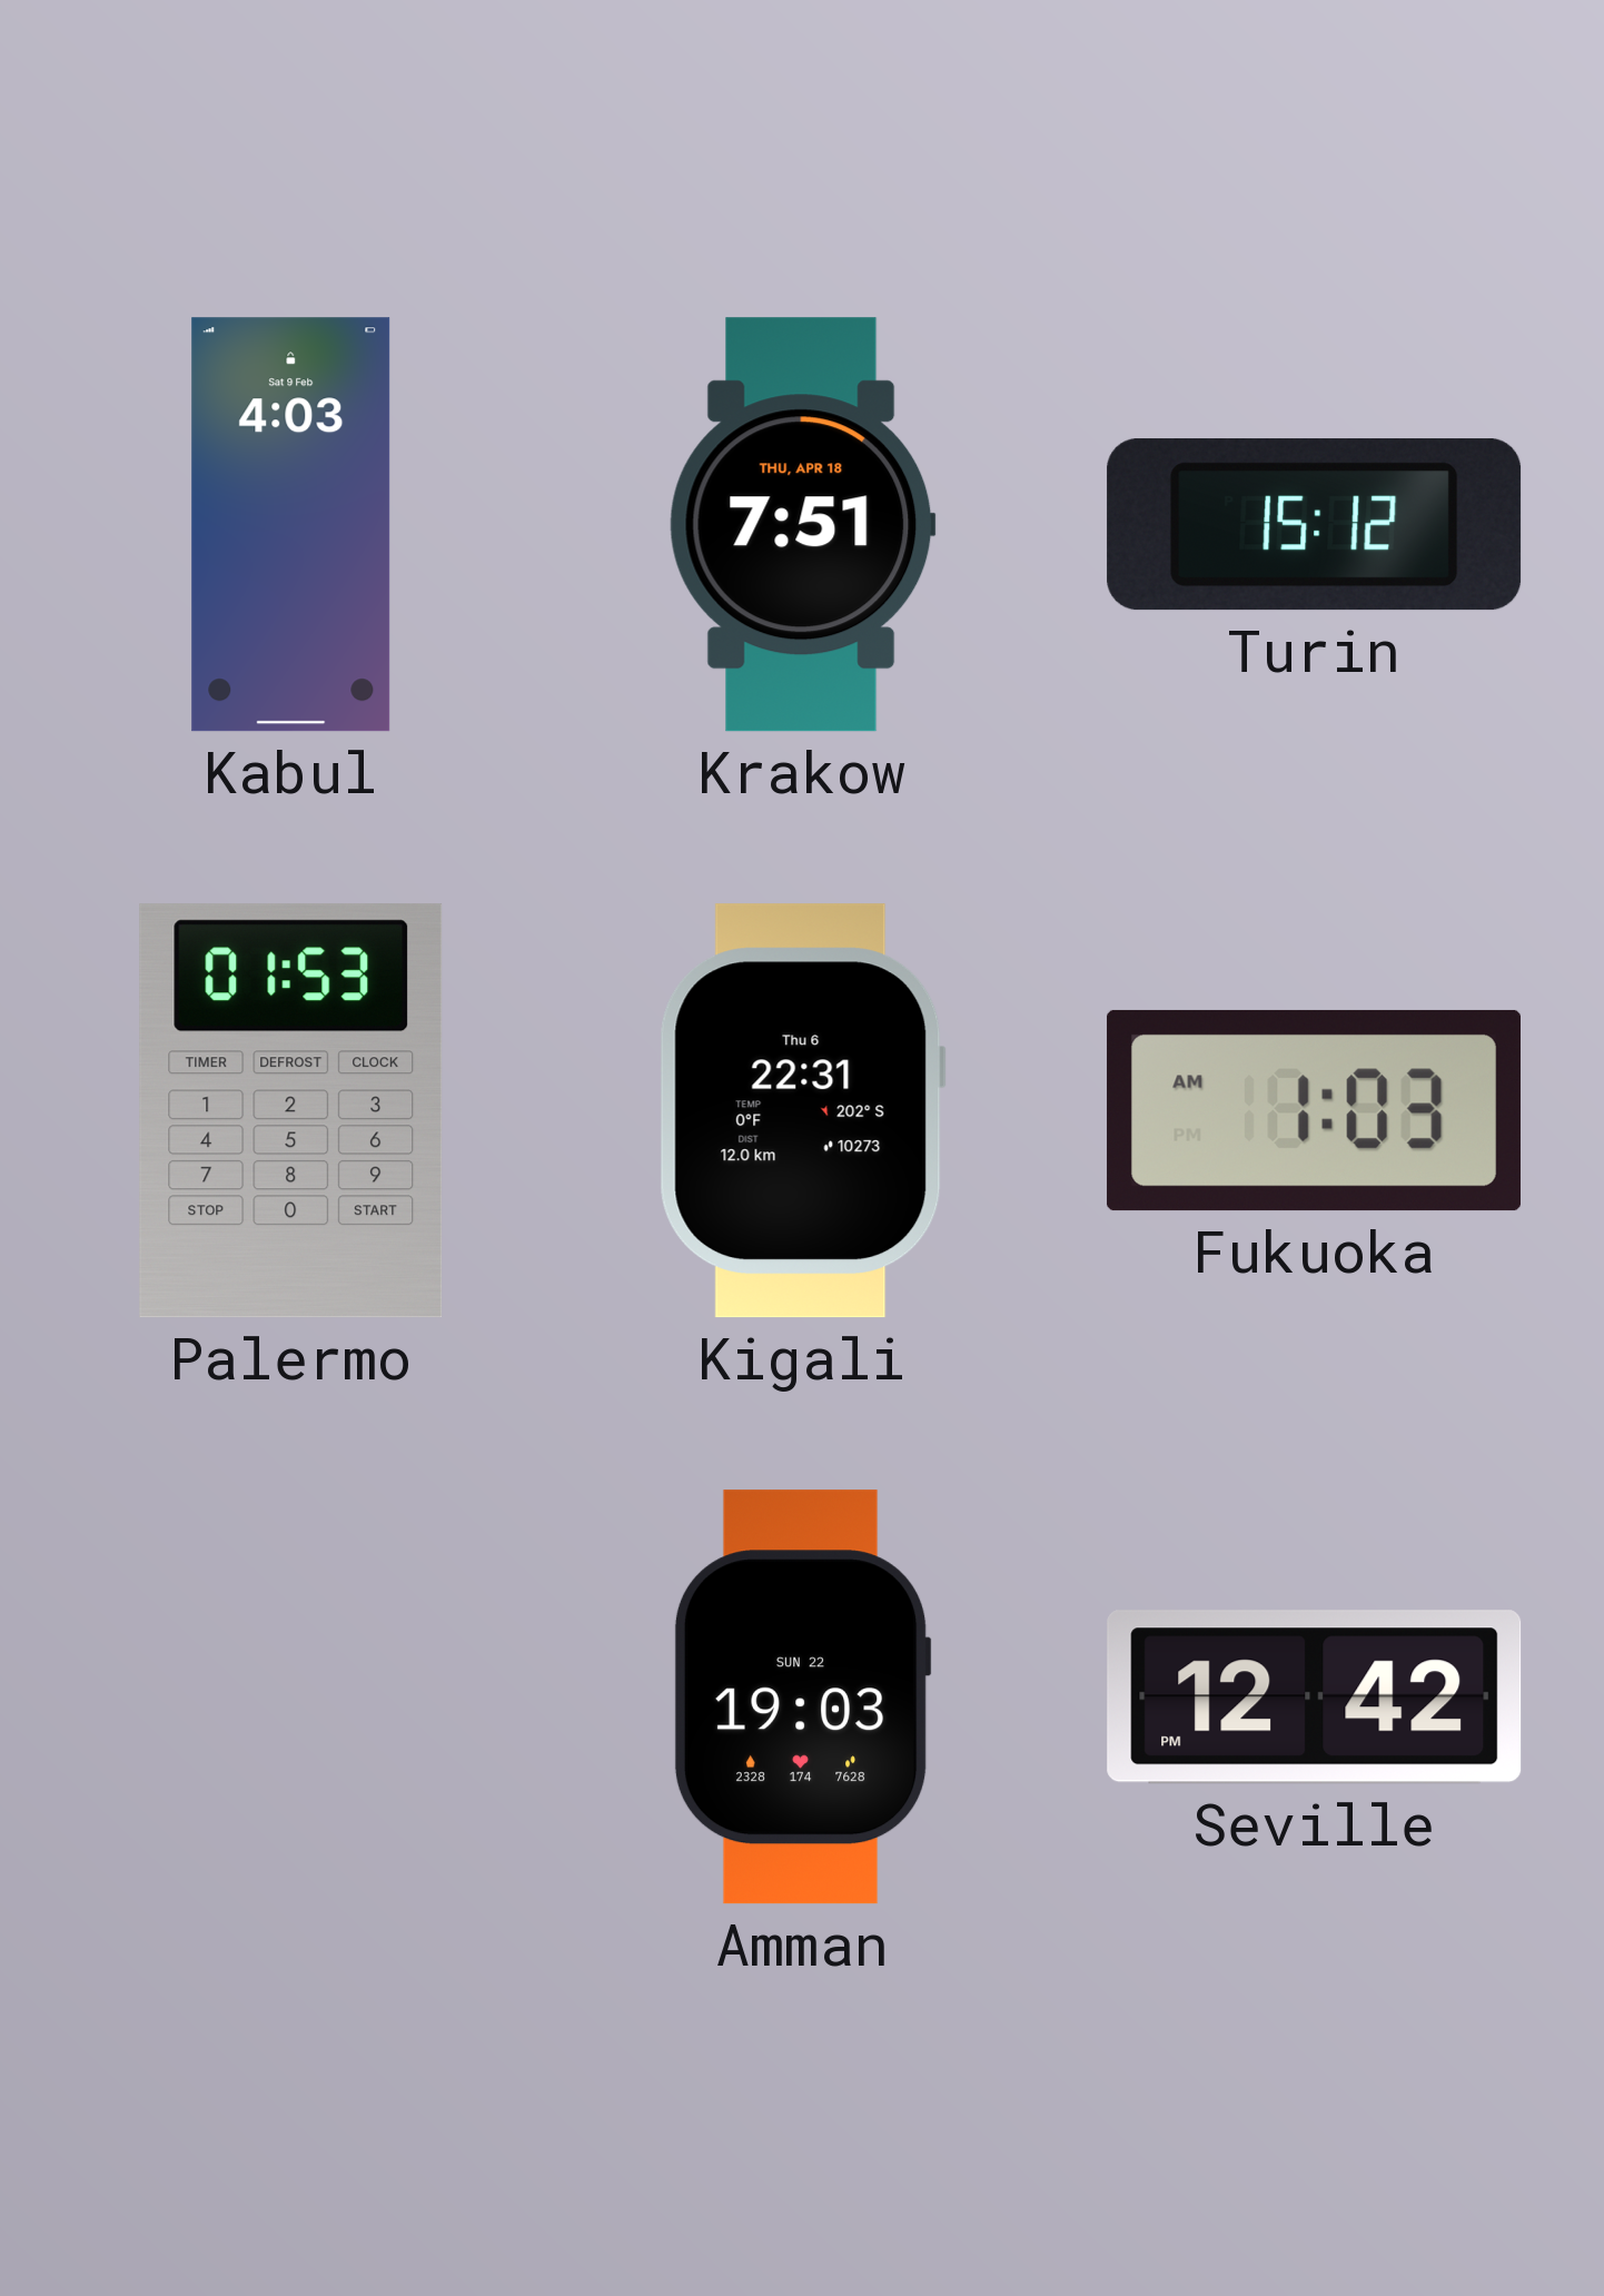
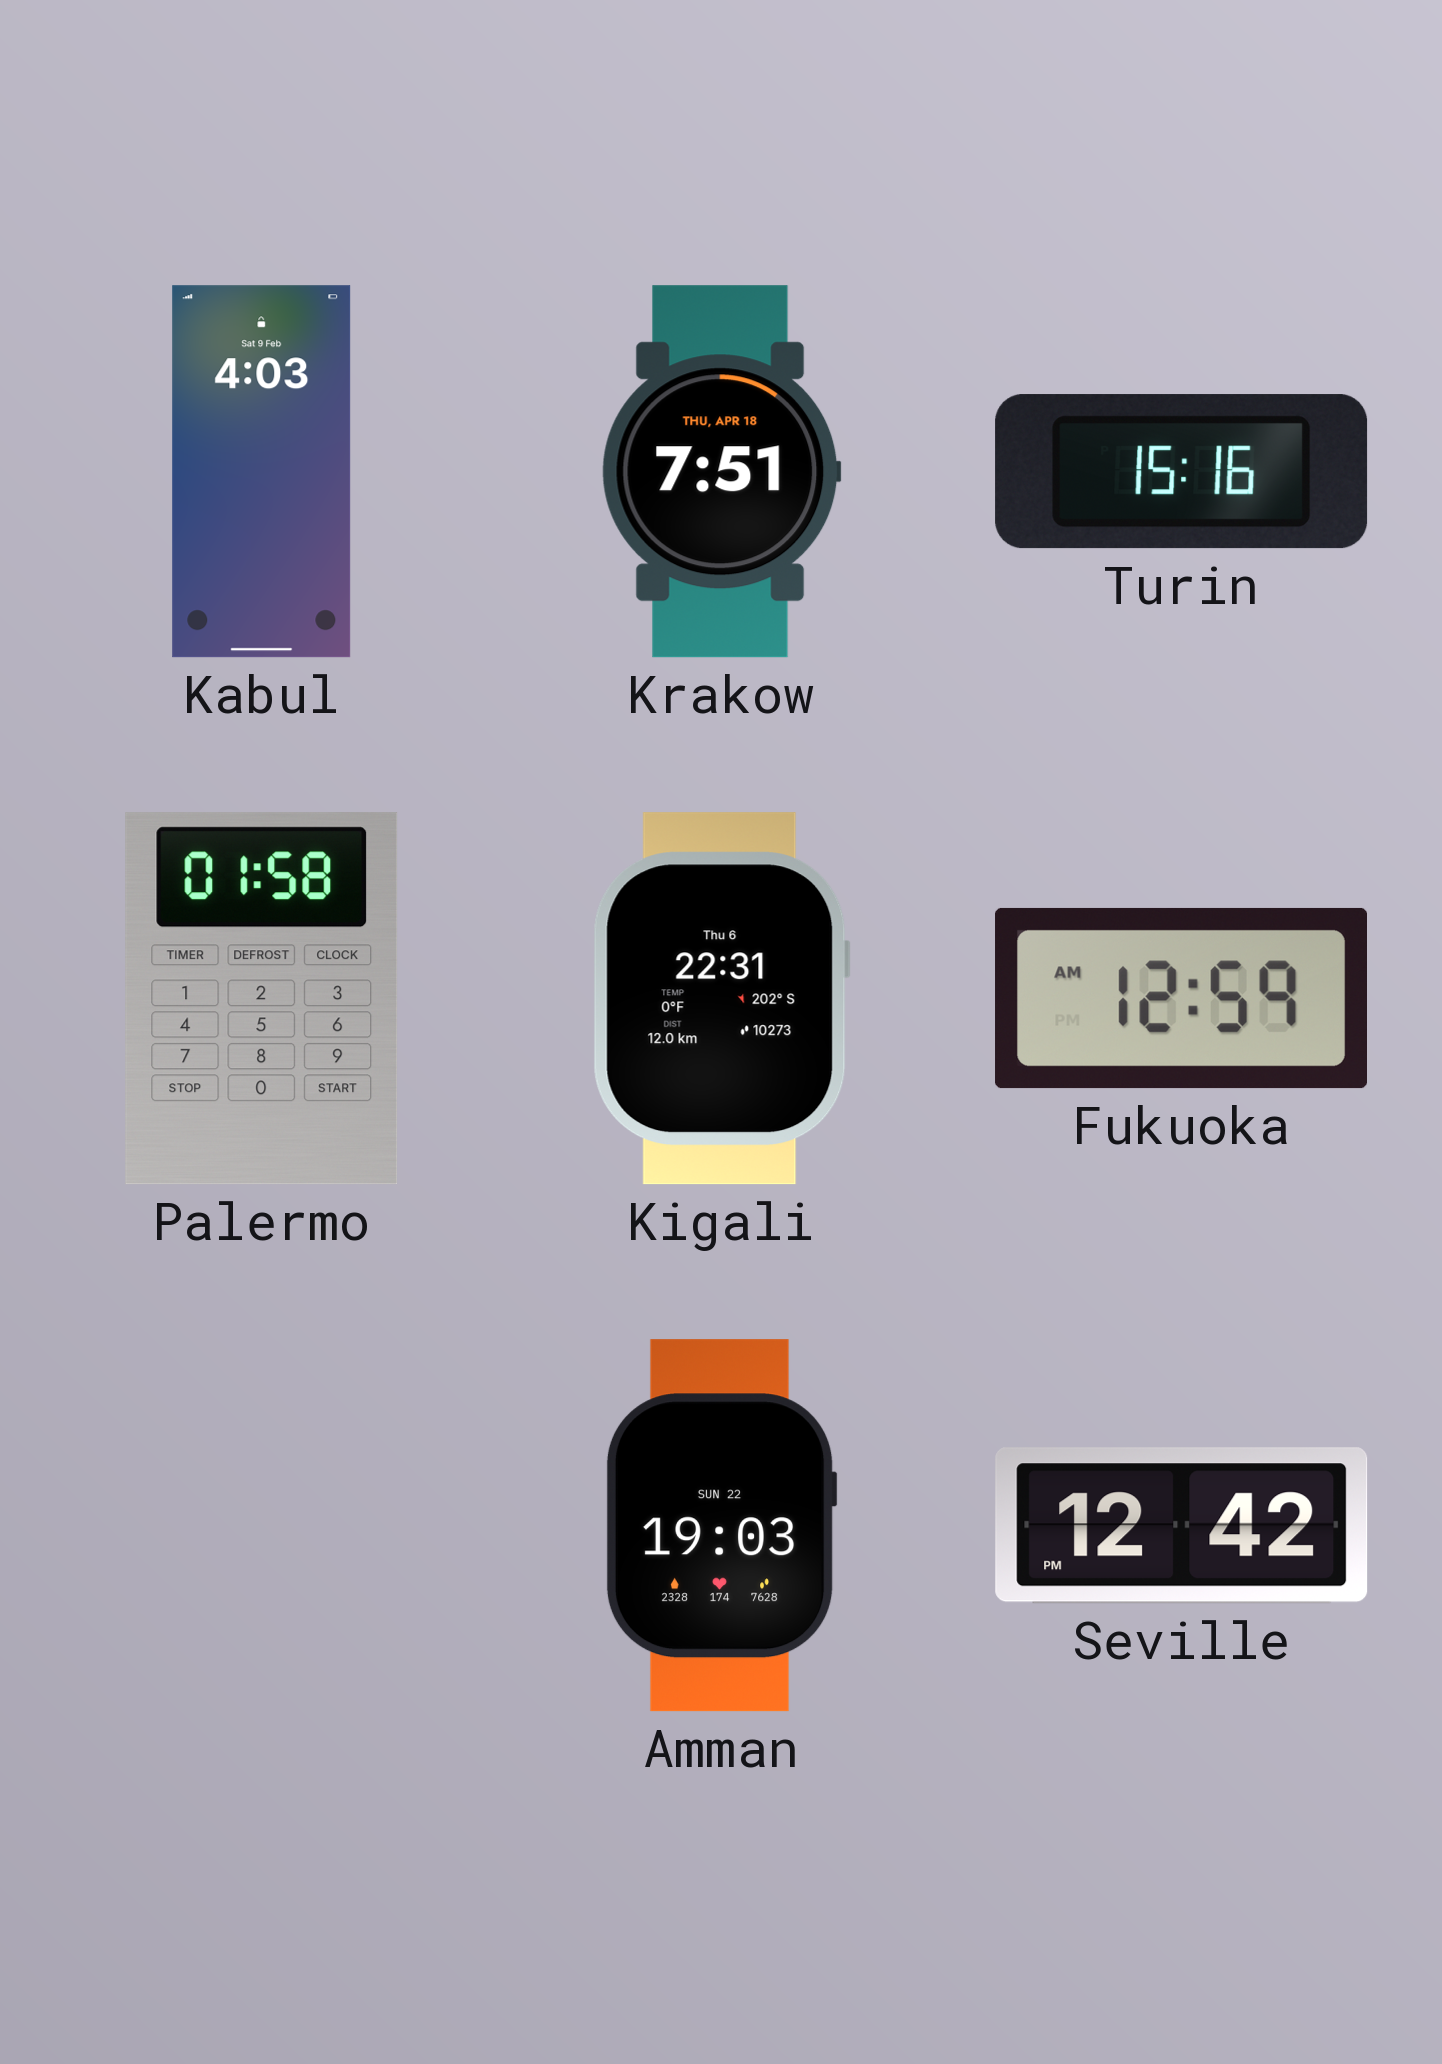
Turin: 15:12 -> 15:16
Palermo: 01:53 -> 01:58
Fukuoka: 1:03 -> 12:59
